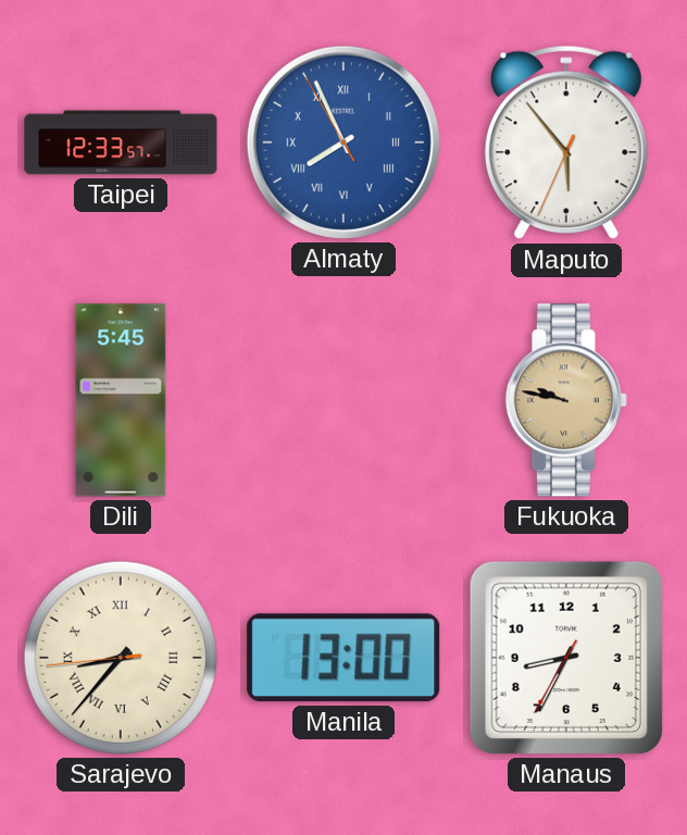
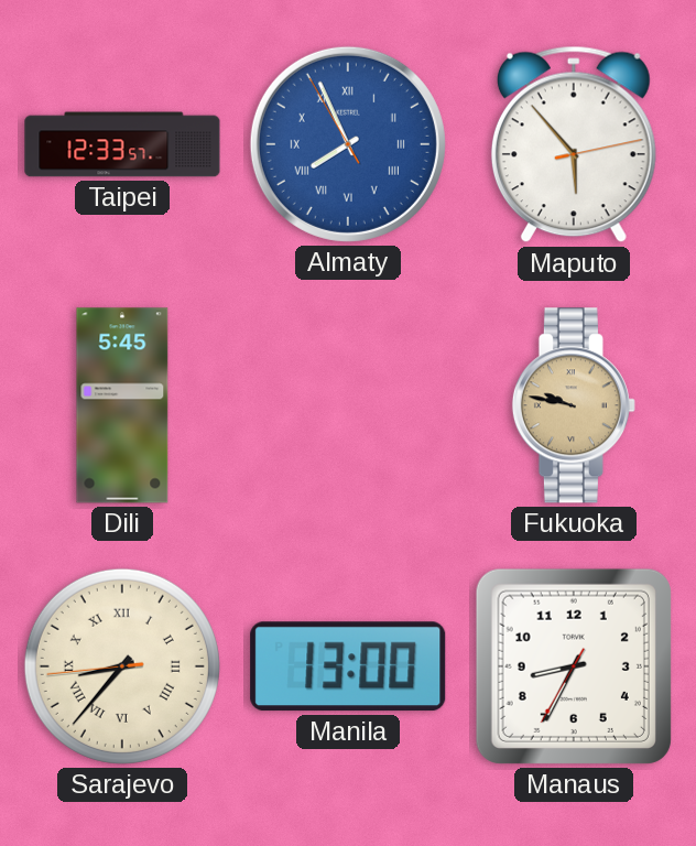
Maputo: 5:53:34 -> 5:53:13
